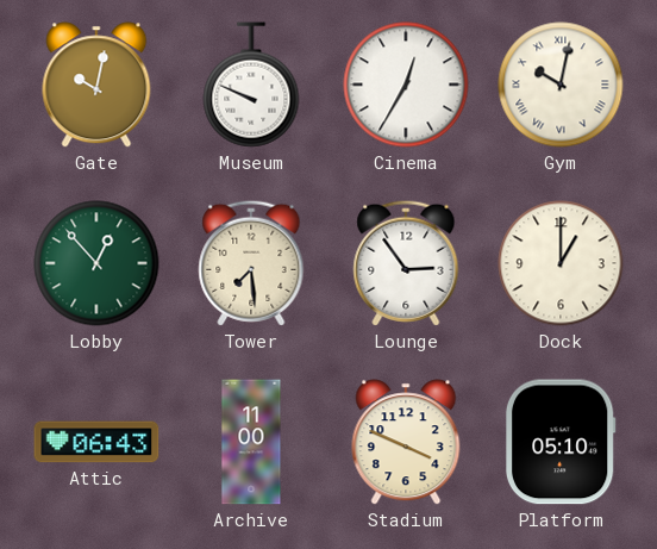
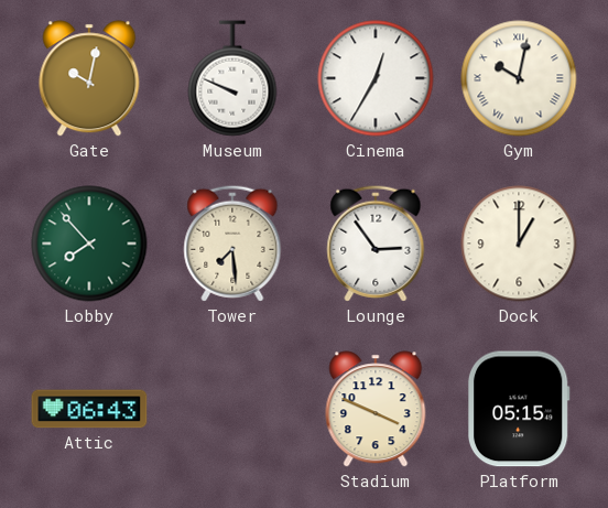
Lobby: 12:53 -> 7:53
Archive: 11:00 -> none
Platform: 05:10 -> 05:15
